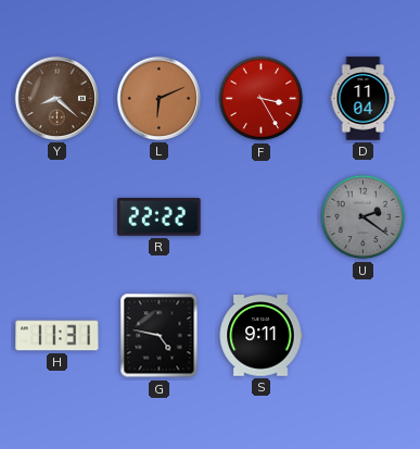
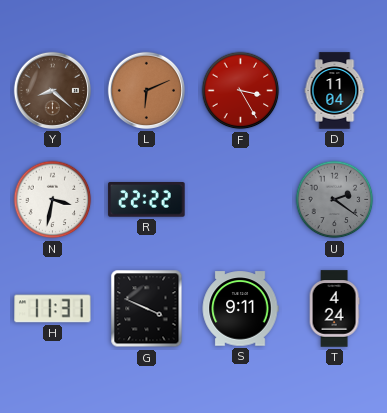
N: none -> 3:32
G: 4:47 -> 3:49
T: none -> 4:24
